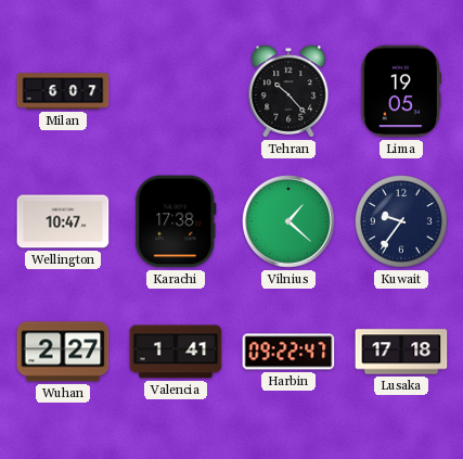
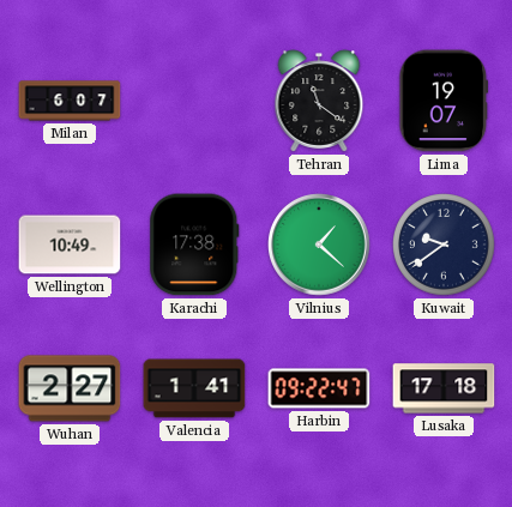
Tehran: 10:23 -> 11:21
Lima: 19:05 -> 19:07
Wellington: 10:47 -> 10:49
Kuwait: 9:36 -> 9:39
